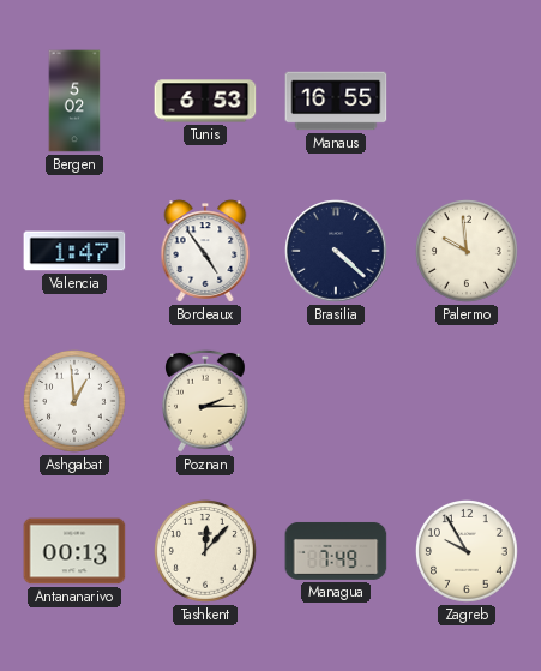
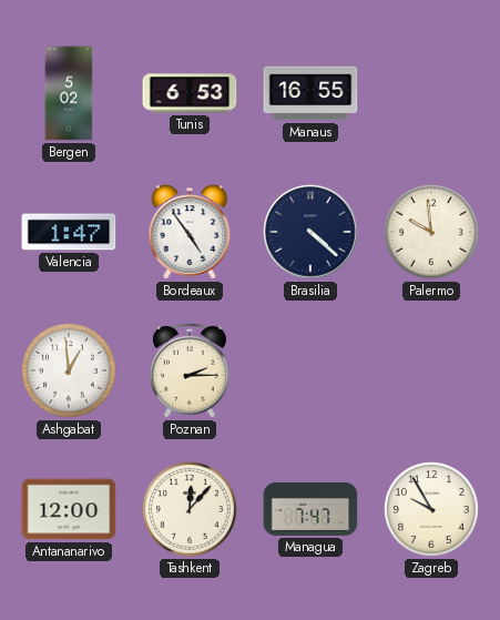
Antananarivo: 00:13 -> 12:00
Managua: 7:49 -> 7:47
